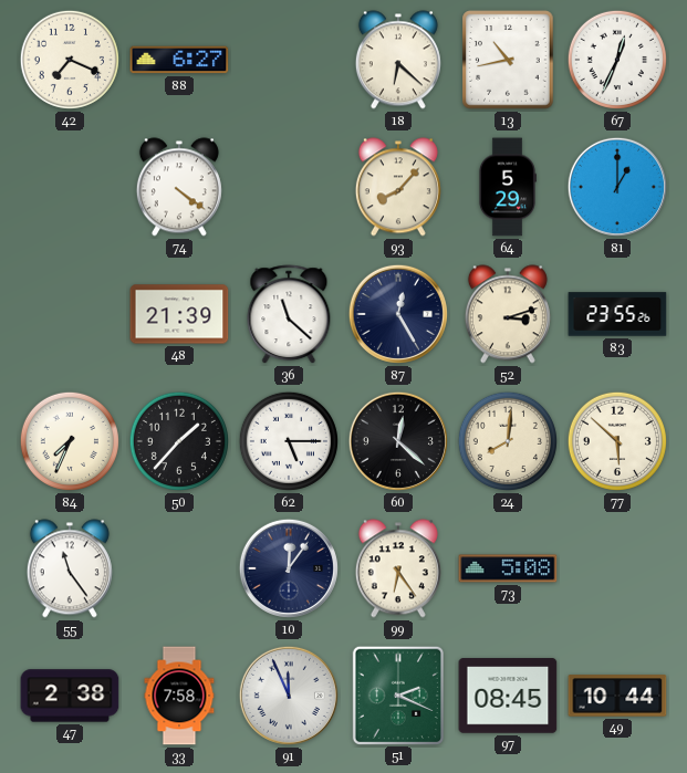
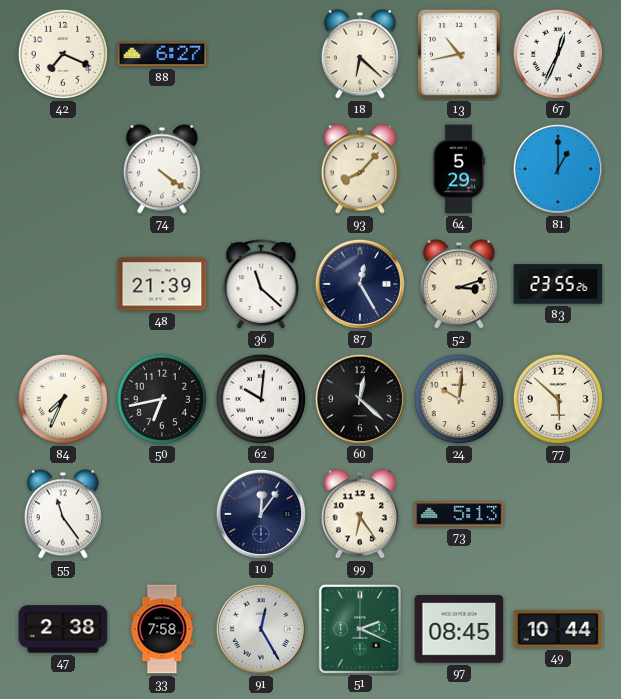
50: 1:37 -> 6:43
62: 5:15 -> 10:01
24: 8:01 -> 10:01
73: 5:08 -> 5:13
91: 11:56 -> 12:25
